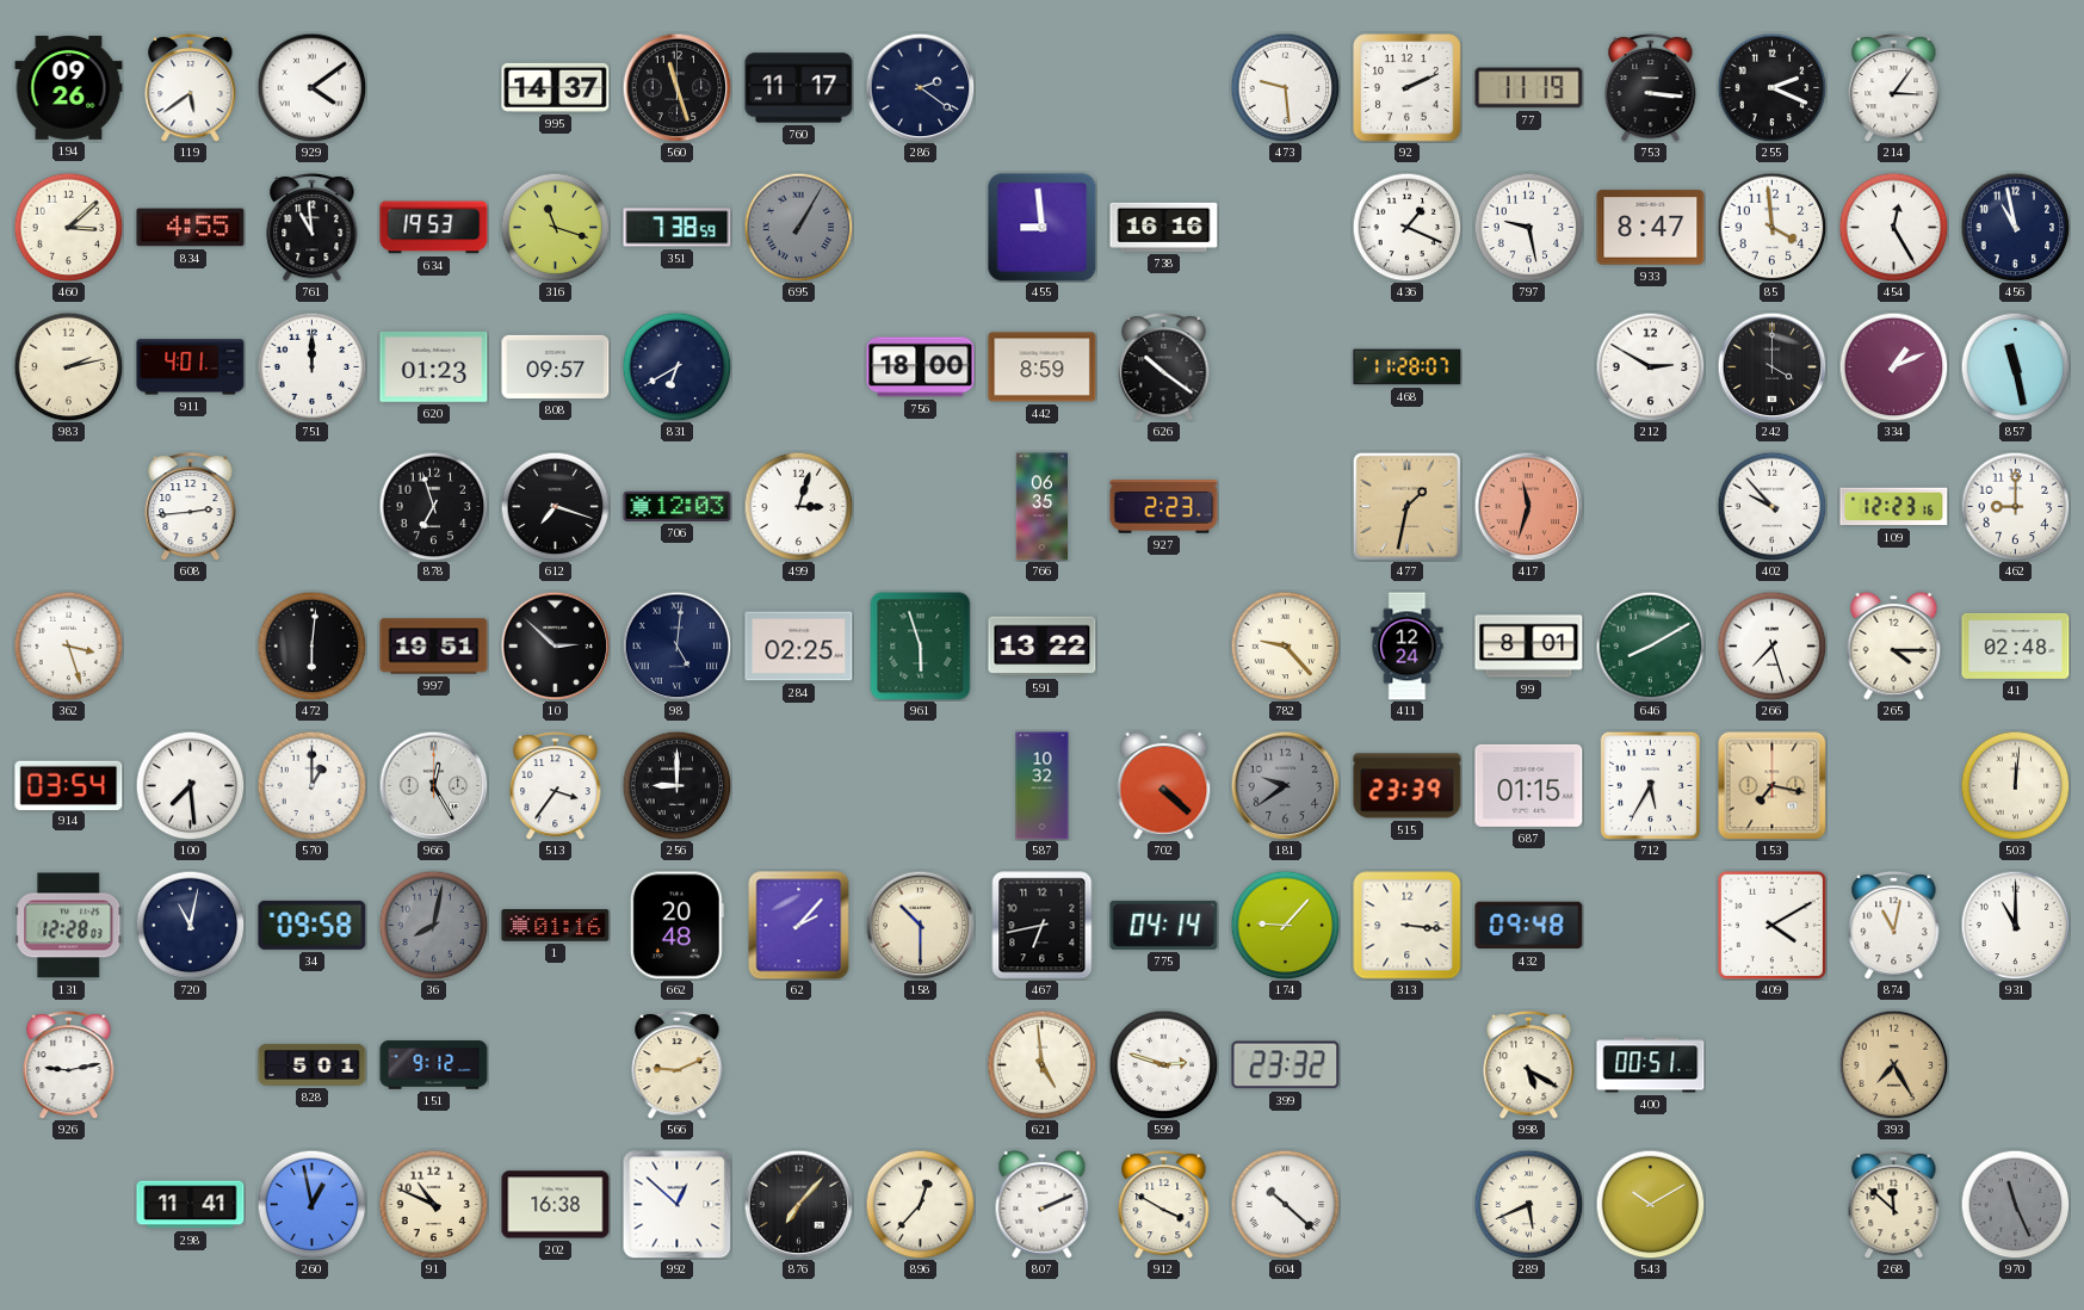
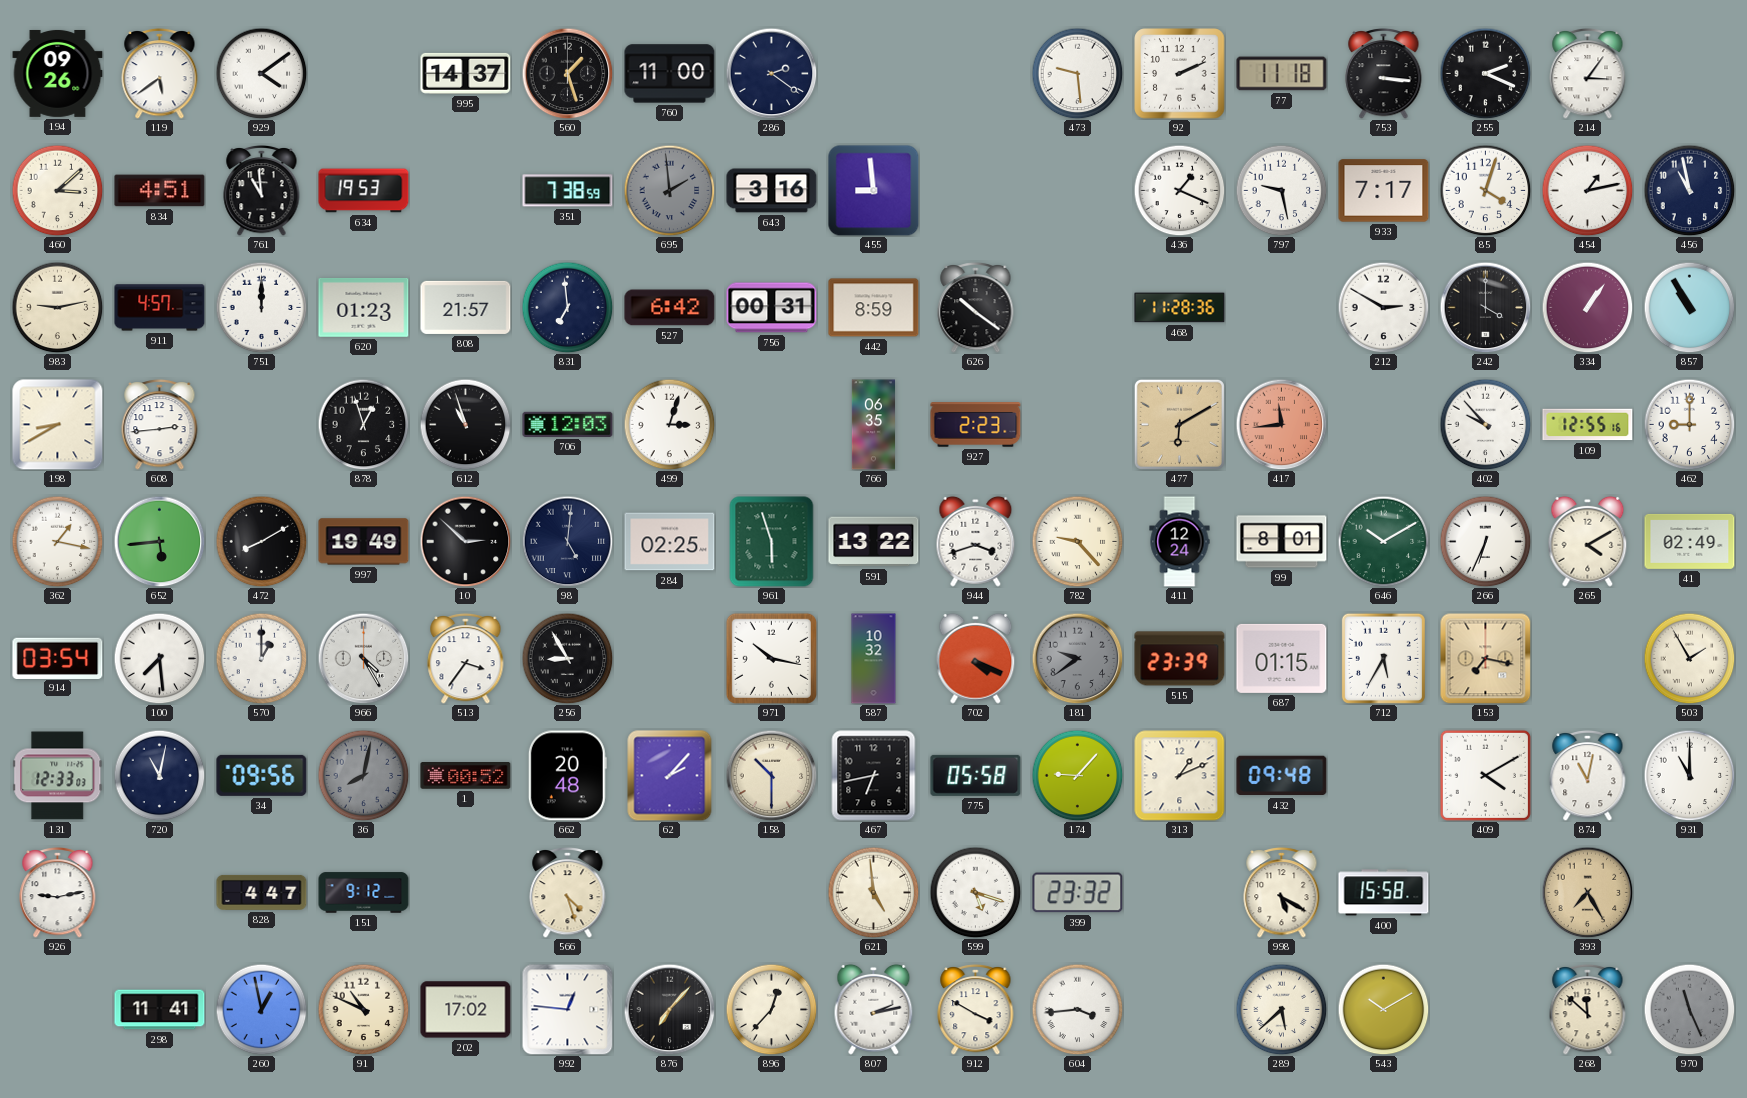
560: 11:27 -> 1:27
760: 11:17 -> 11:00
77: 11:19 -> 11:18
834: 4:55 -> 4:51
316: 11:18 -> none
695: 1:05 -> 1:59
643: none -> 3:16
738: 16:16 -> none
933: 8:47 -> 7:17
85: 3:59 -> 4:03
454: 12:25 -> 1:13
983: 2:13 -> 9:13
911: 4:01 -> 4:57
808: 09:57 -> 21:57
831: 6:40 -> 6:59
527: none -> 6:42
756: 18:00 -> 00:31
468: 11:28:07 -> 11:28:36
334: 1:11 -> 1:06
857: 11:28 -> 10:55
198: none -> 8:40
878: 6:57 -> 12:57
612: 7:18 -> 10:57
477: 1:32 -> 6:10
417: 11:33 -> 11:44
109: 12:23 -> 12:55
362: 3:27 -> 1:17
652: none -> 5:44
472: 6:01 -> 8:10
997: 19:51 -> 19:49
944: none -> 3:42
646: 8:10 -> 10:10
266: 7:27 -> 6:34
265: 4:15 -> 4:10
41: 02:48 -> 02:49
966: 12:25 -> 4:25
256: 9:00 -> 8:55
971: none -> 10:17
702: 4:22 -> 4:19
503: 12:01 -> 1:55
131: 12:28 -> 12:33
34: 09:58 -> 09:56
1: 01:16 -> 00:52
775: 04:14 -> 05:58
313: 3:16 -> 1:11
828: 5:01 -> 4:47
566: 9:11 -> 4:27
599: 2:48 -> 5:18
400: 00:51 -> 15:58
202: 16:38 -> 17:02
992: 12:52 -> 12:46
807: 2:11 -> 2:13
604: 10:22 -> 3:44
289: 5:41 -> 5:38
